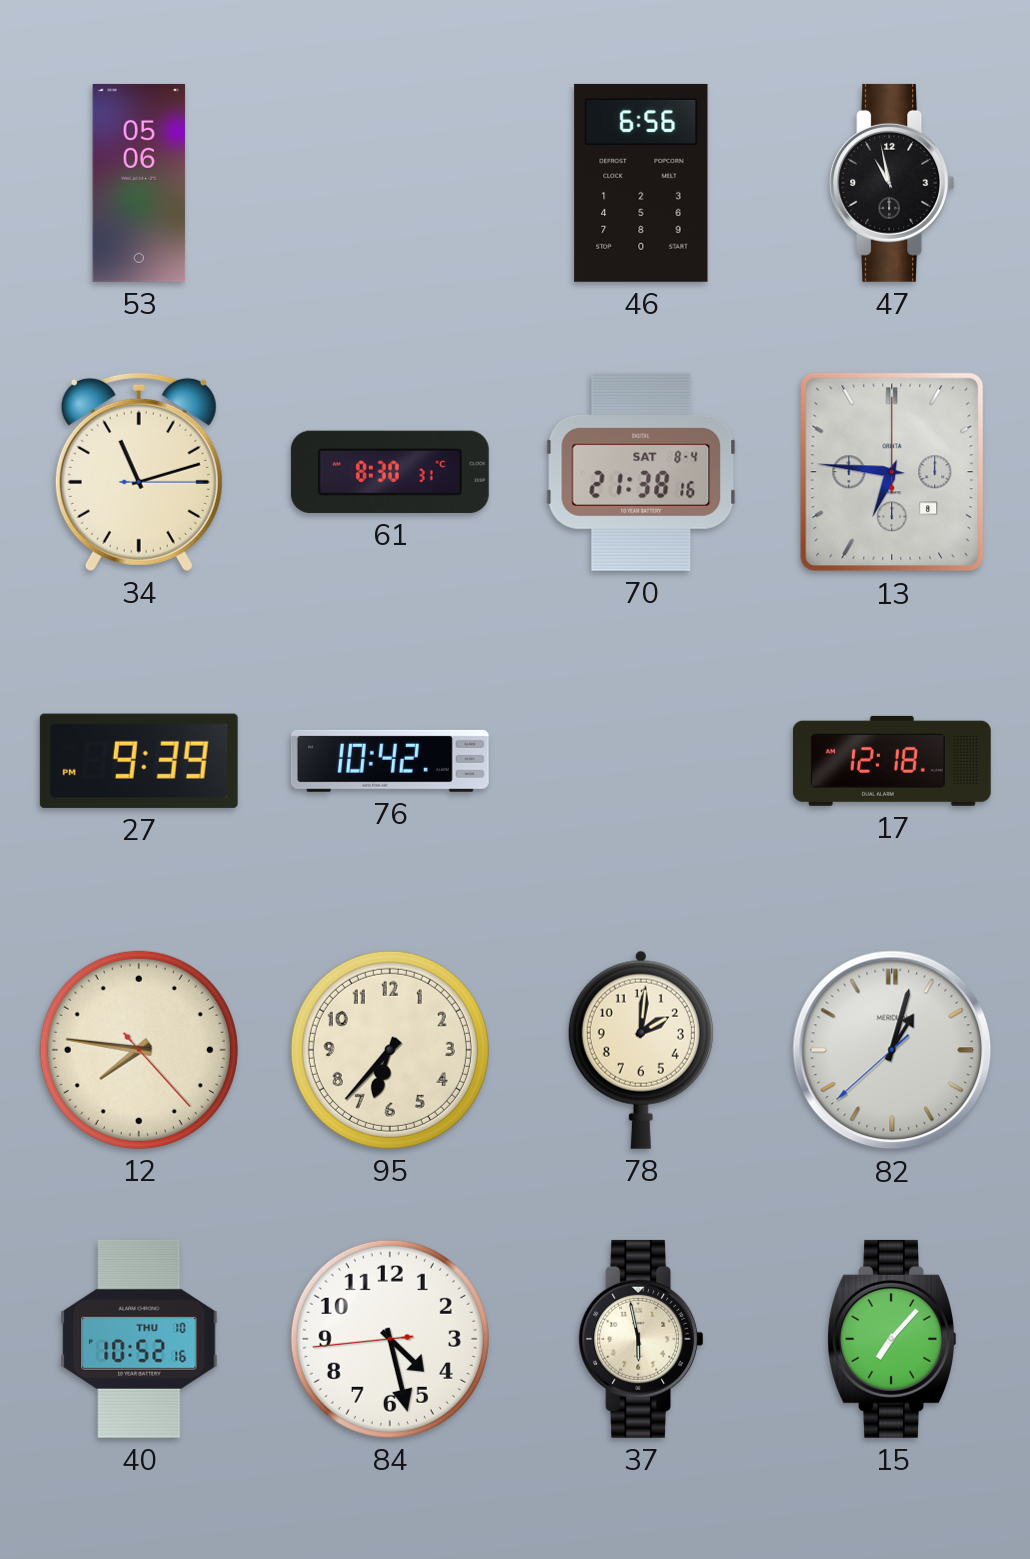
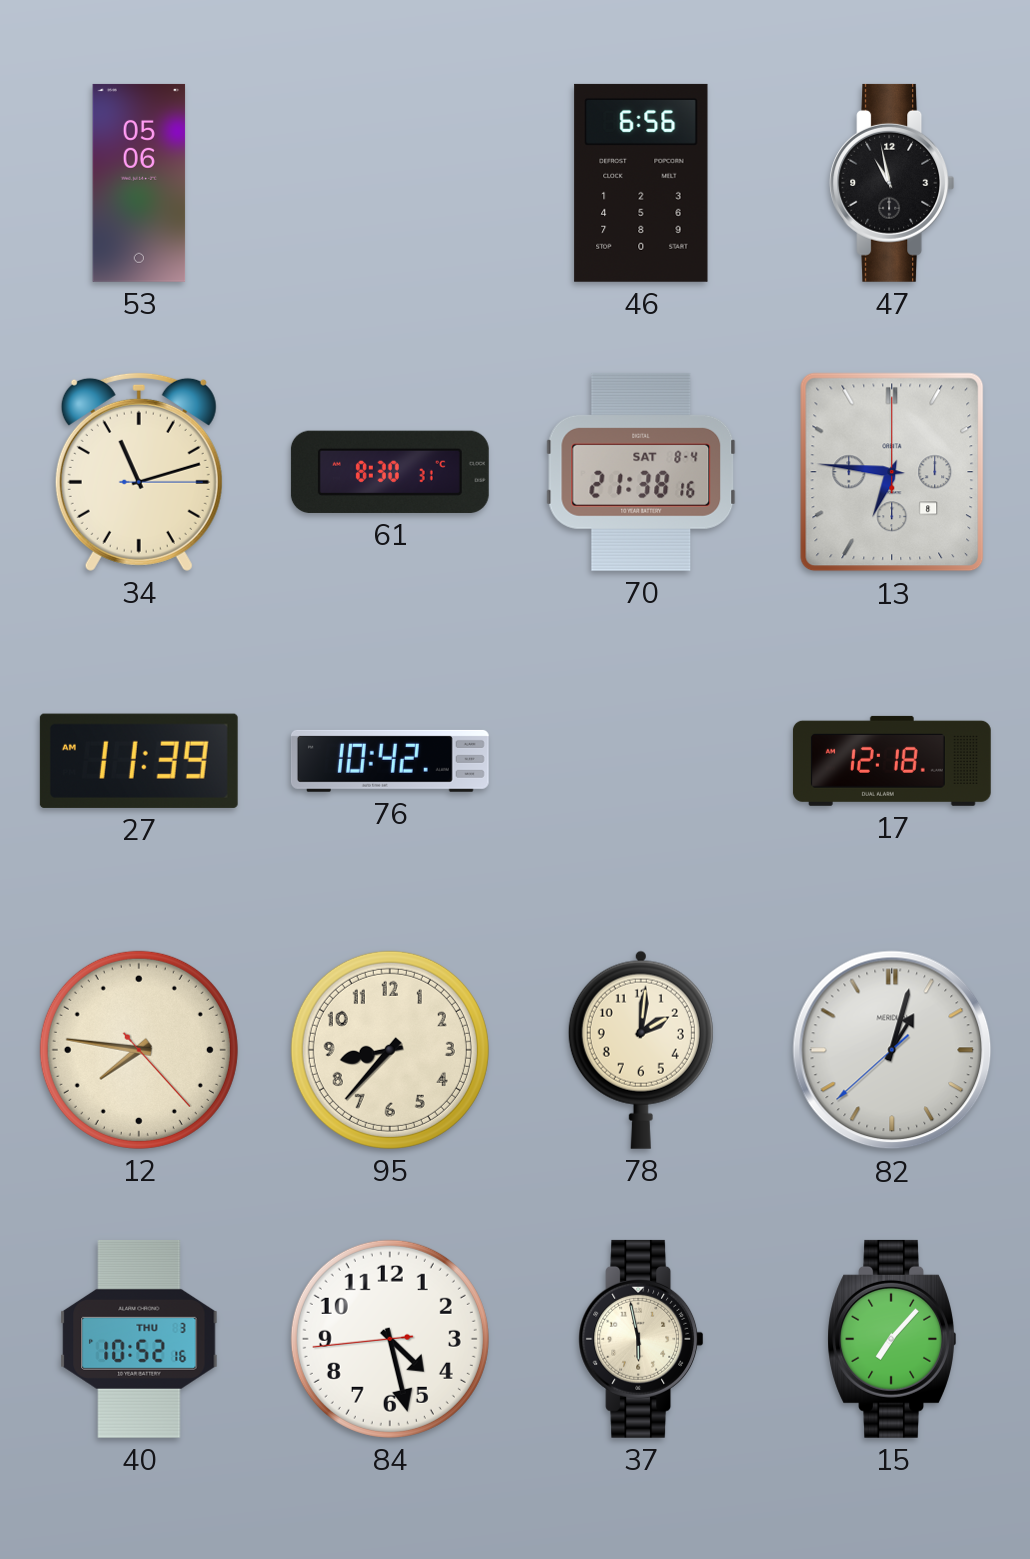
27: 9:39 -> 11:39
95: 6:37 -> 8:37
40 date: THU 10 -> THU 3
